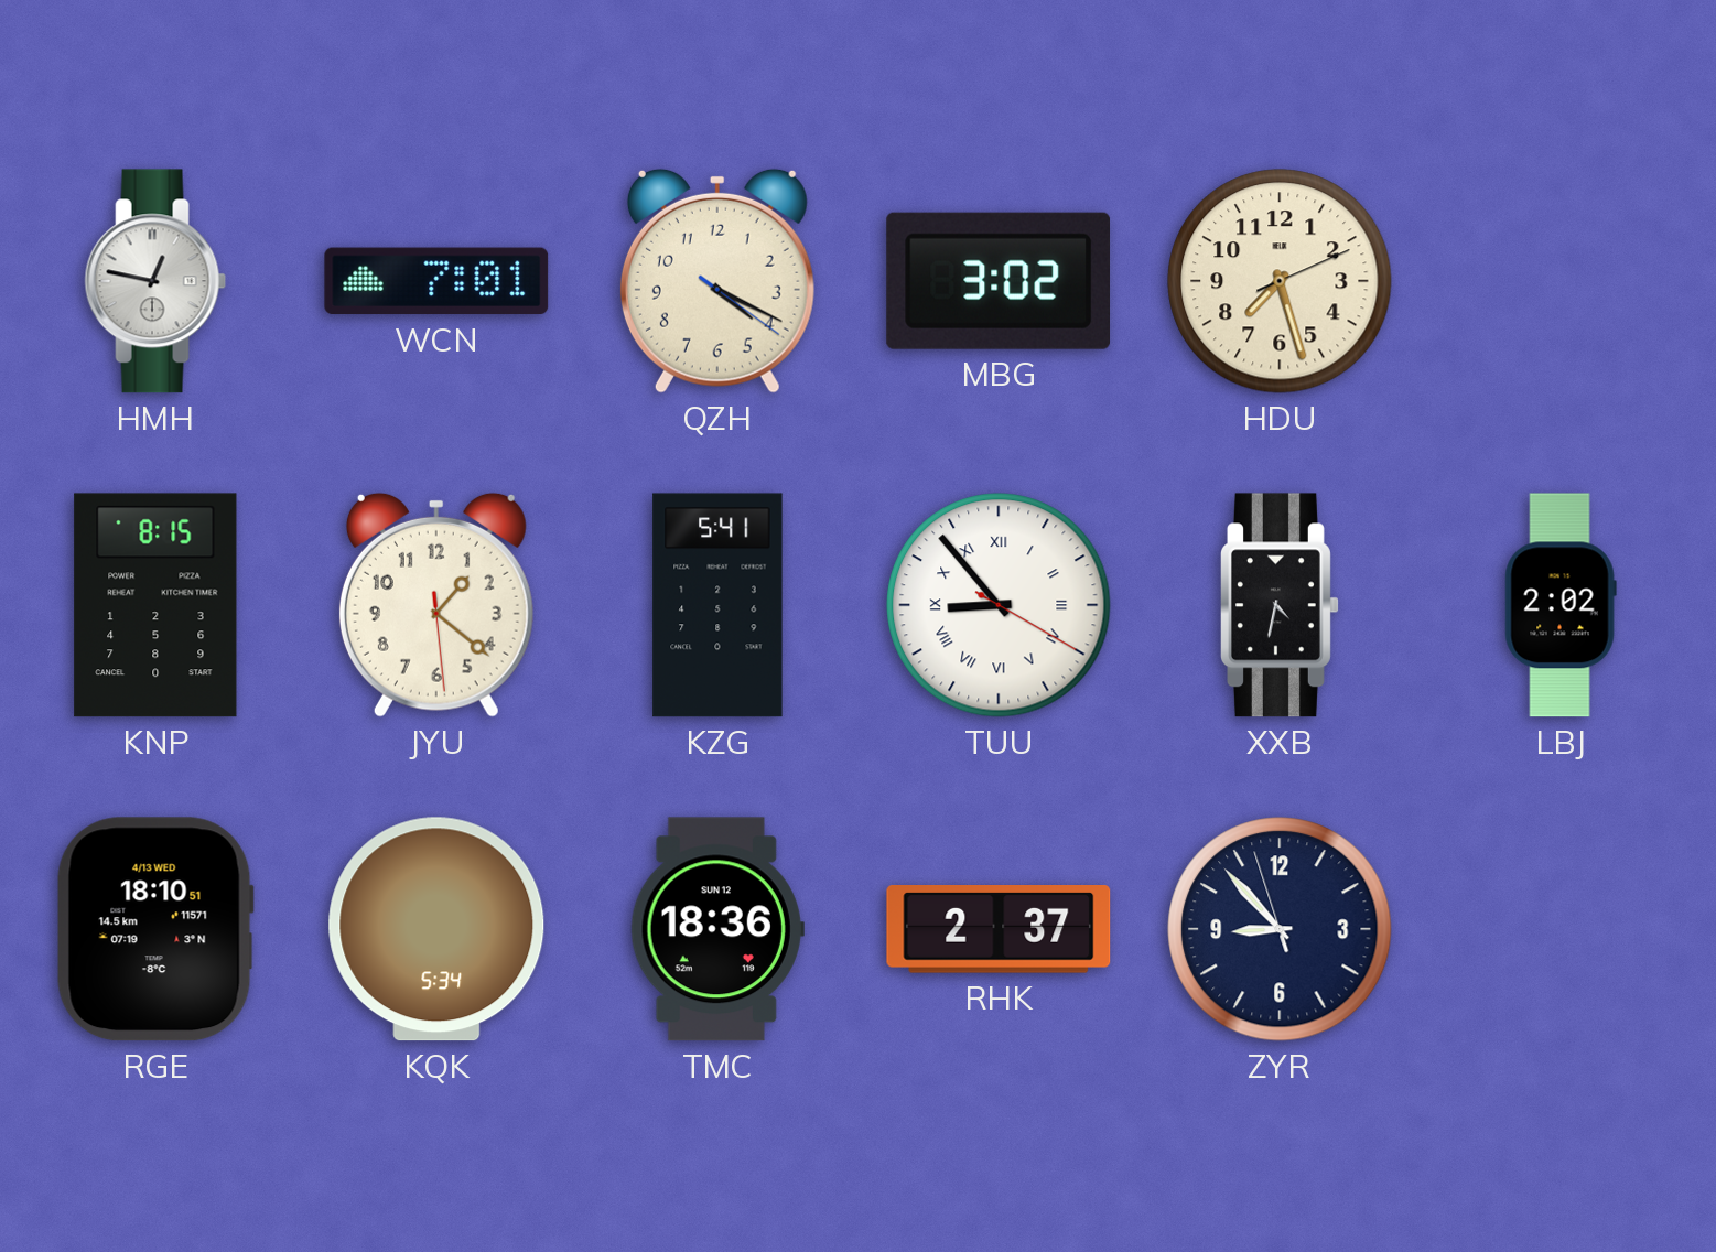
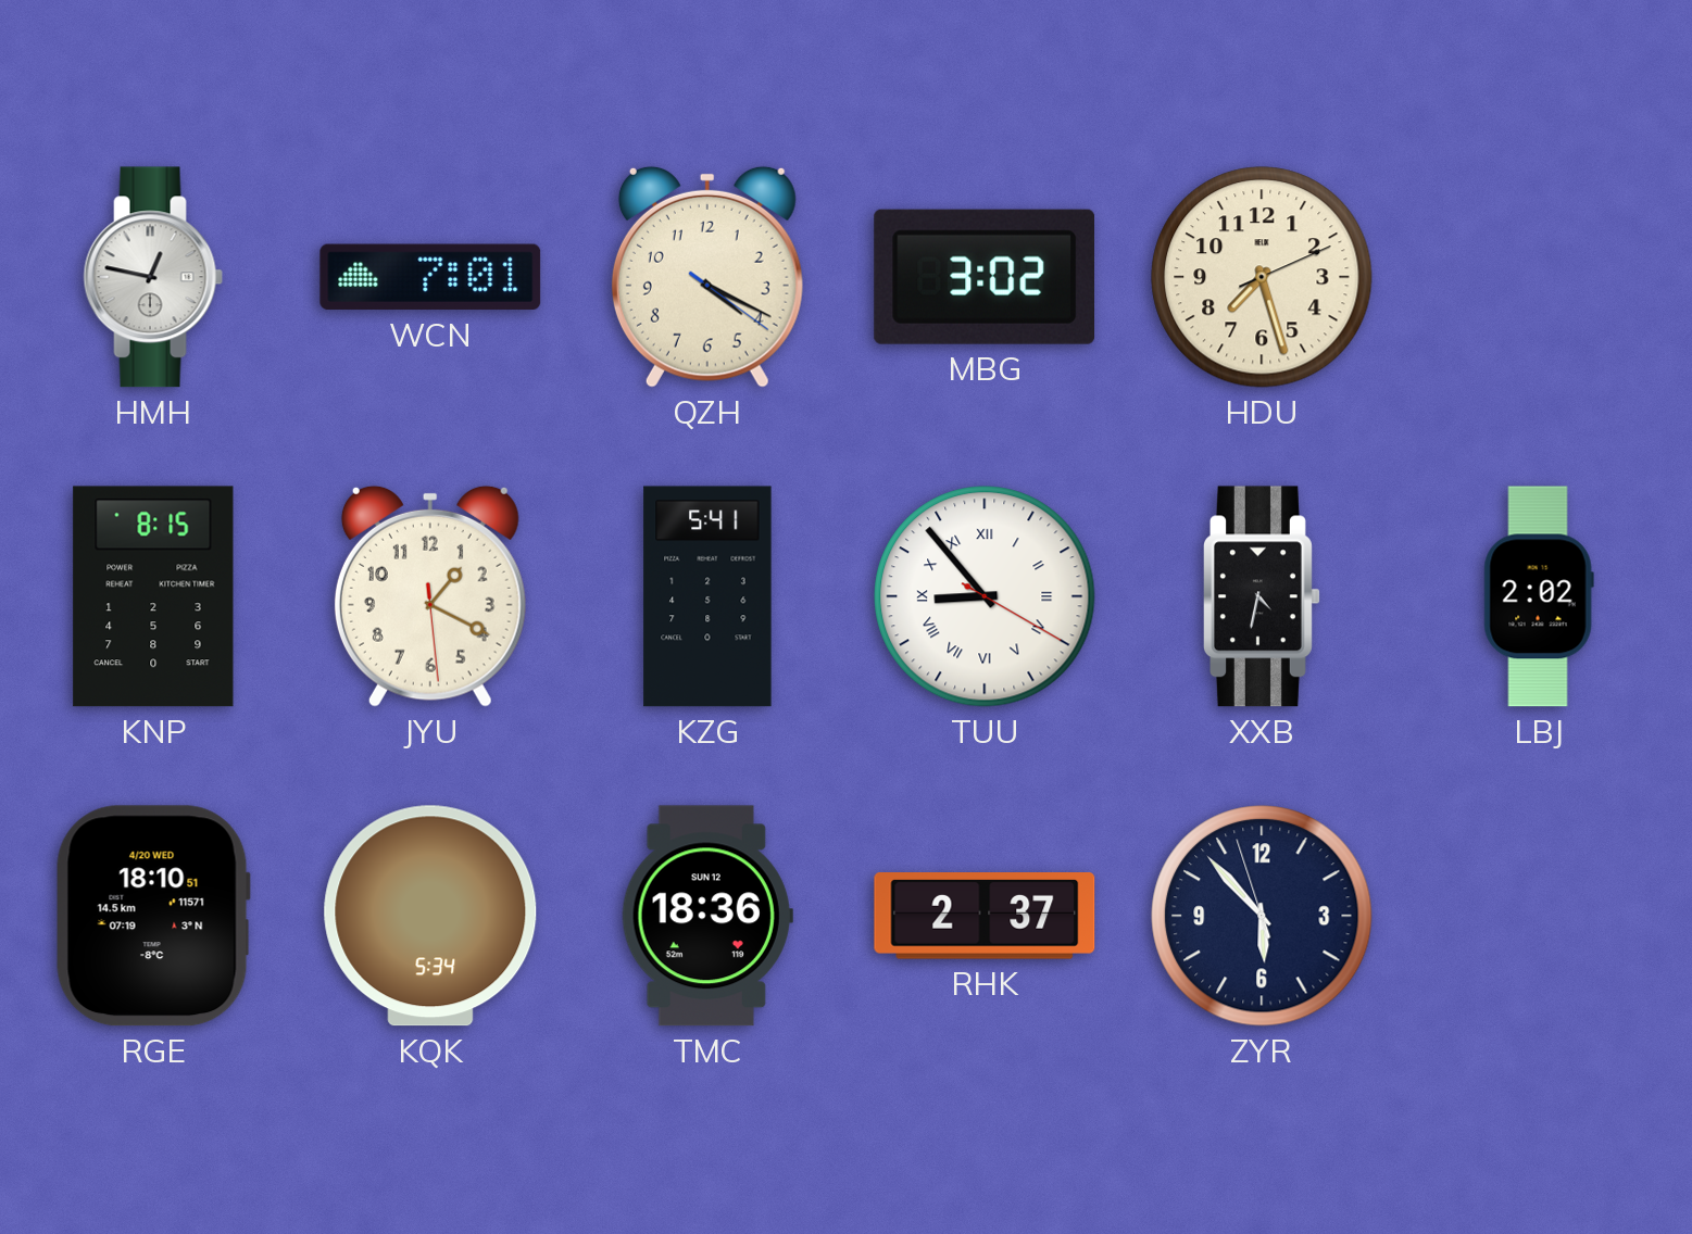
JYU: 1:21 -> 1:19
RGE date: 4/13 WED -> 4/20 WED
ZYR: 8:52 -> 5:52
